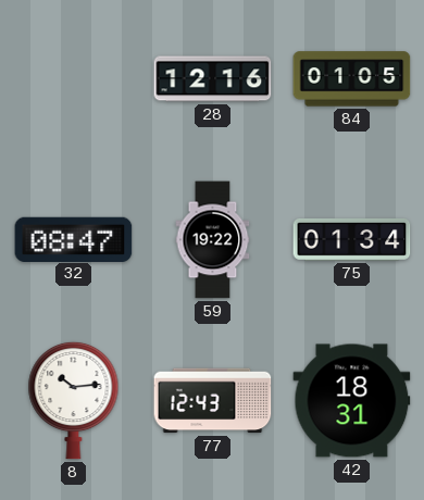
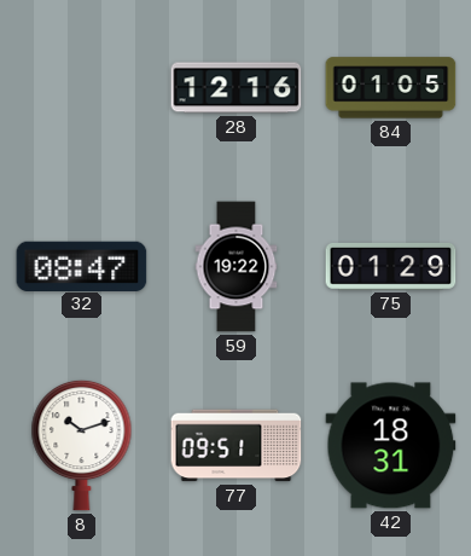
75: 01:34 -> 01:29
8: 10:14 -> 10:12
77: 12:43 -> 09:51
